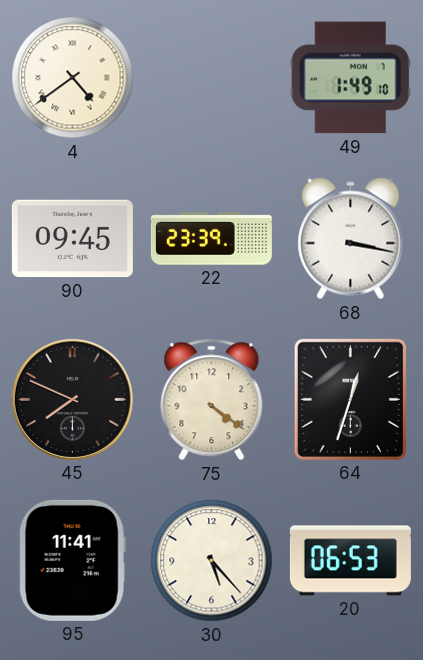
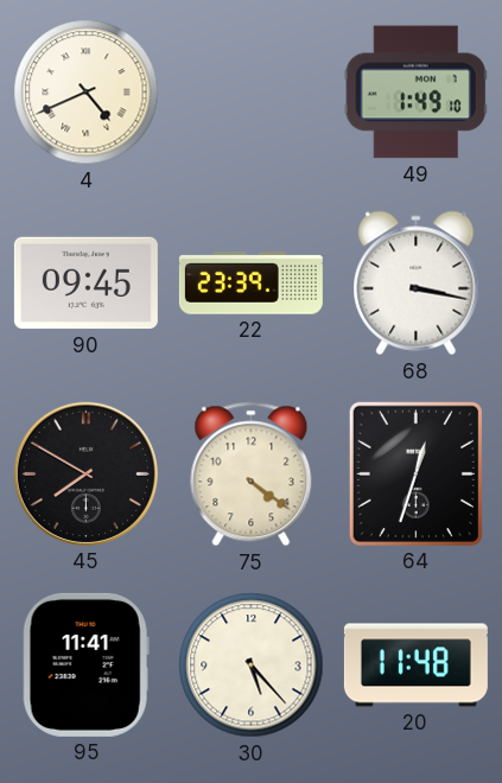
4: 4:39 -> 4:41
45: 7:49 -> 7:50
20: 06:53 -> 11:48
